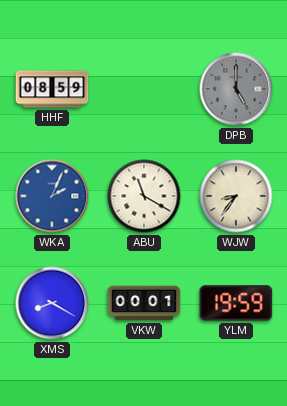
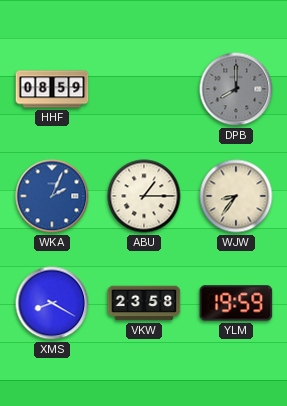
DPB: 5:00 -> 8:00
ABU: 11:20 -> 1:15
VKW: 00:01 -> 23:58
